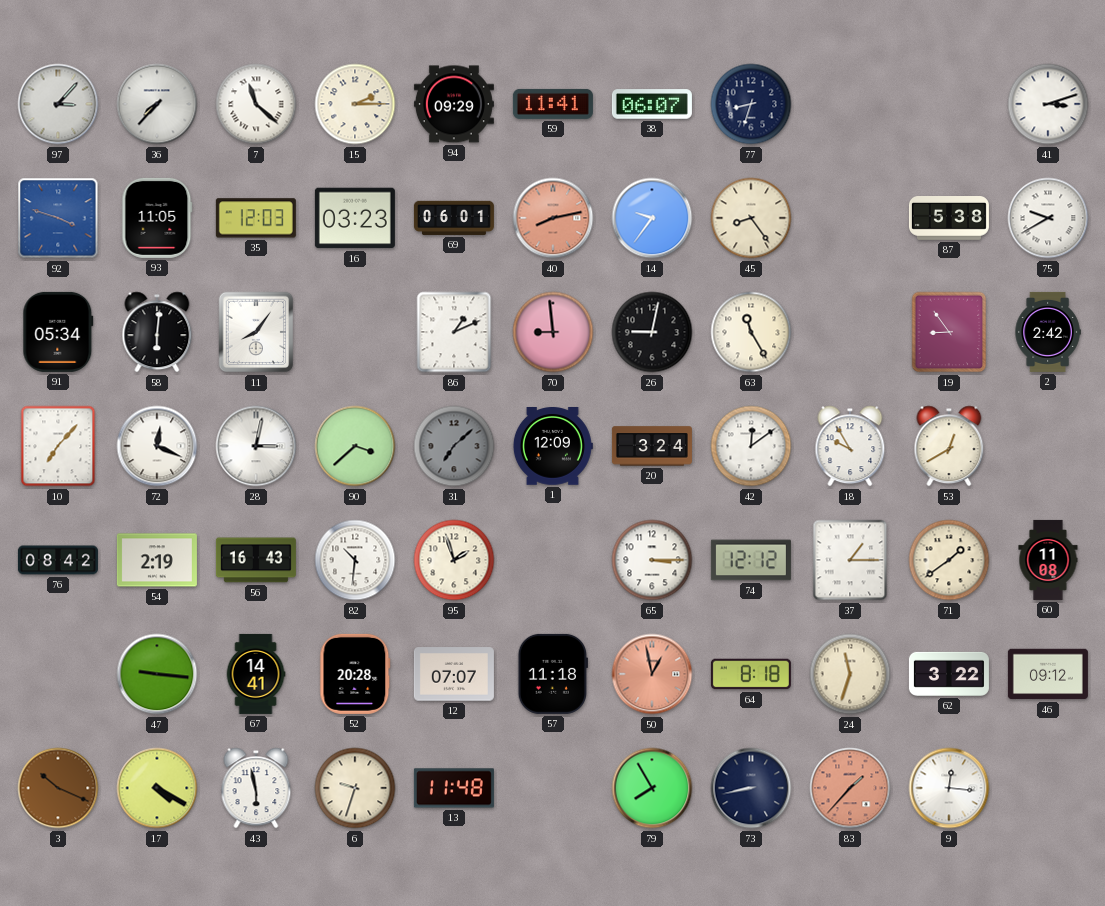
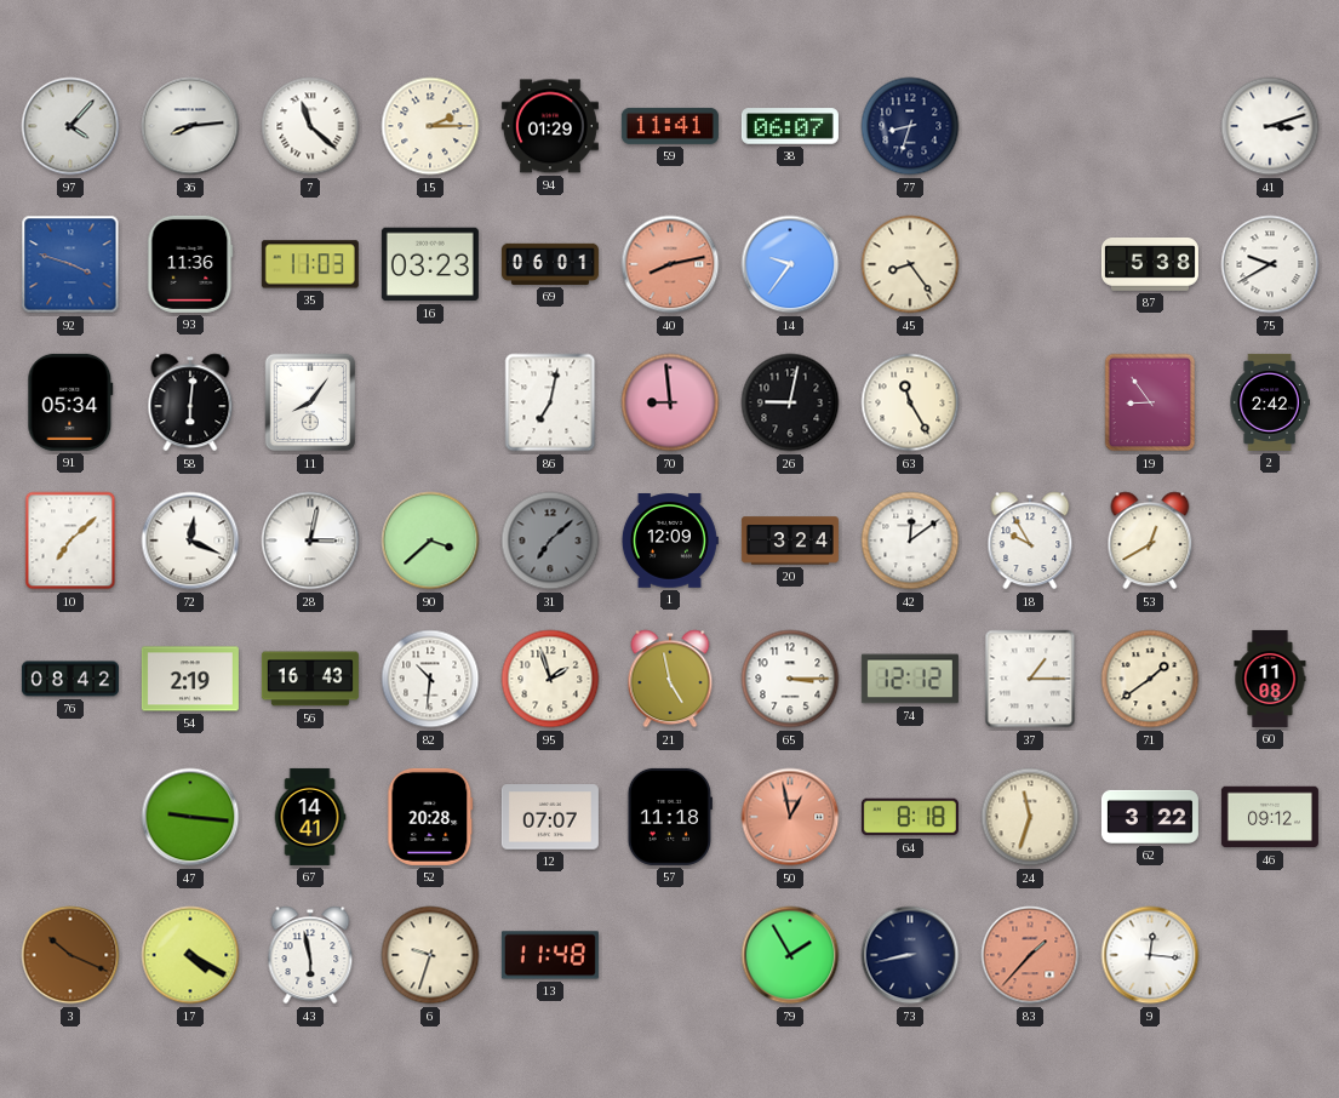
97: 3:07 -> 4:07
36: 7:37 -> 8:14
94: 09:29 -> 01:29
93: 11:05 -> 11:36
35: 12:03 -> 11:03
86: 1:11 -> 7:02
10: 7:07 -> 7:08
21: none -> 4:58
79: 7:55 -> 1:55
